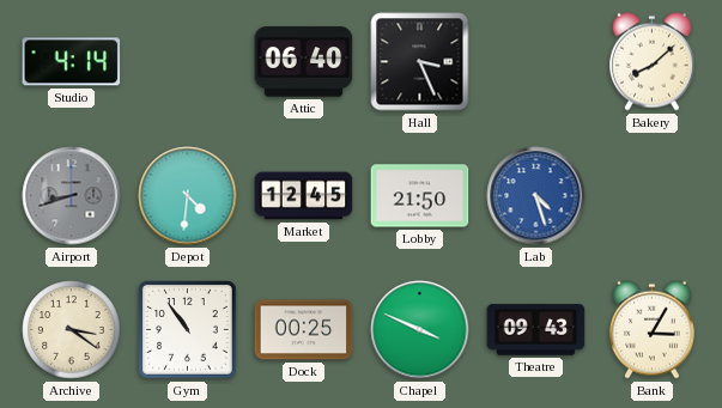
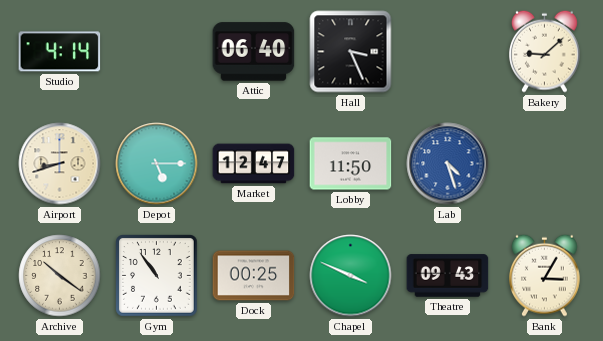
Bakery: 8:08 -> 9:08
Airport dial: grey -> cream
Depot: 4:31 -> 5:15
Market: 12:45 -> 12:47
Lobby: 21:50 -> 11:50
Archive: 3:21 -> 10:21
